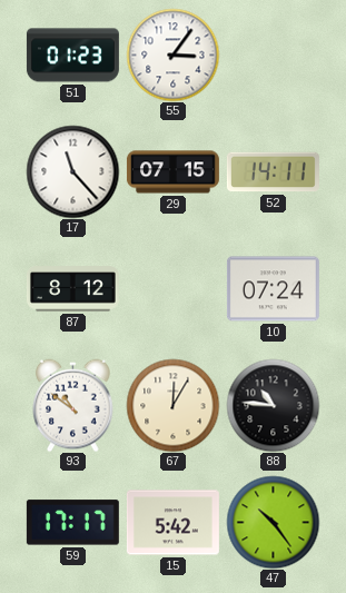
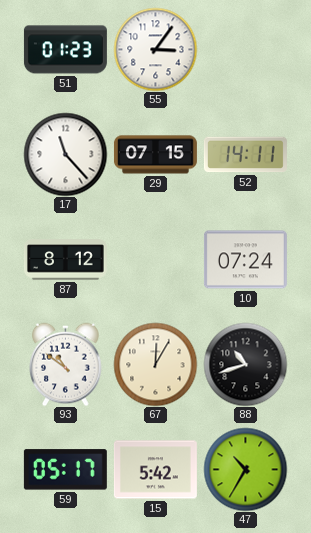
88: 10:46 -> 10:42
59: 17:17 -> 05:17
47: 10:24 -> 10:35
